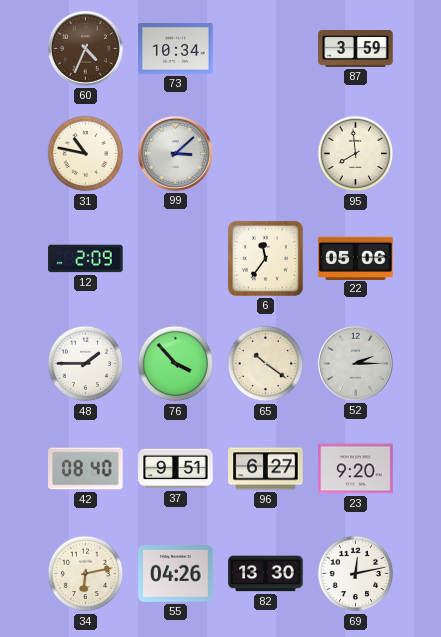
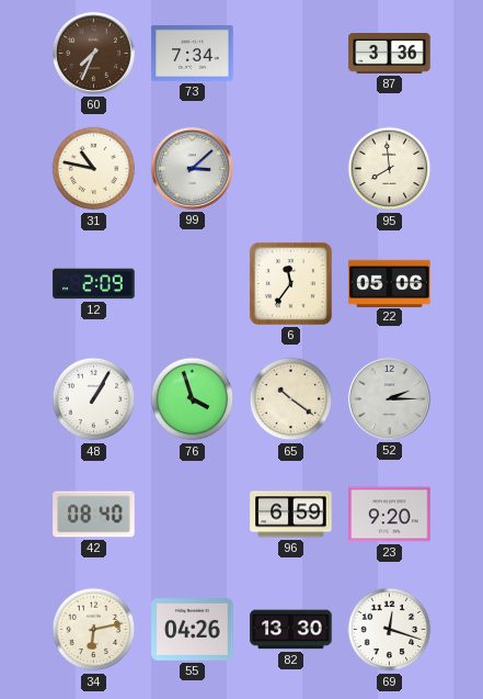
60: 4:34 -> 7:34
73: 10:34 -> 7:34
87: 3:59 -> 3:36
48: 1:45 -> 1:05
76: 3:53 -> 3:57
37: 9:51 -> none
96: 6:27 -> 6:59
69: 12:13 -> 12:18
